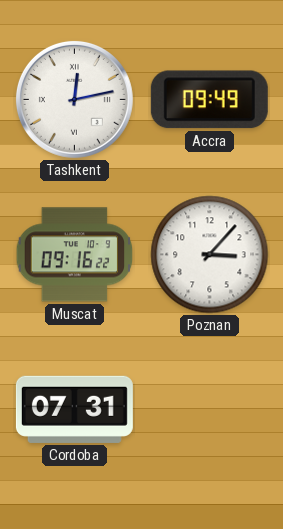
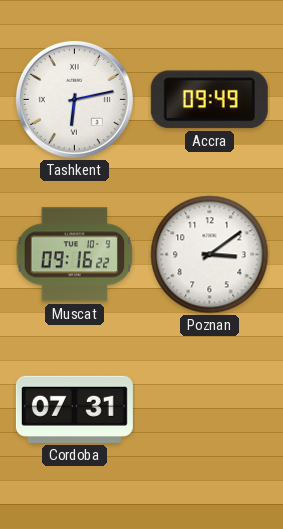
Tashkent: 12:13 -> 6:13
Poznan: 3:07 -> 3:09
